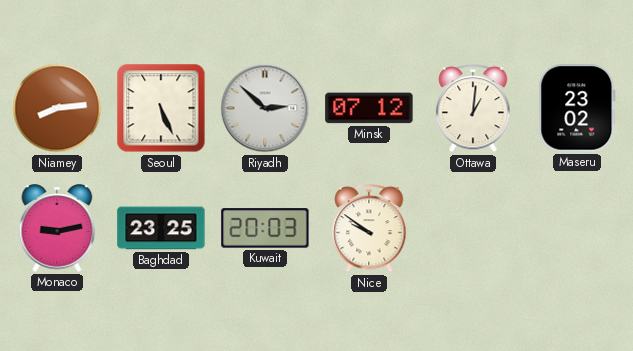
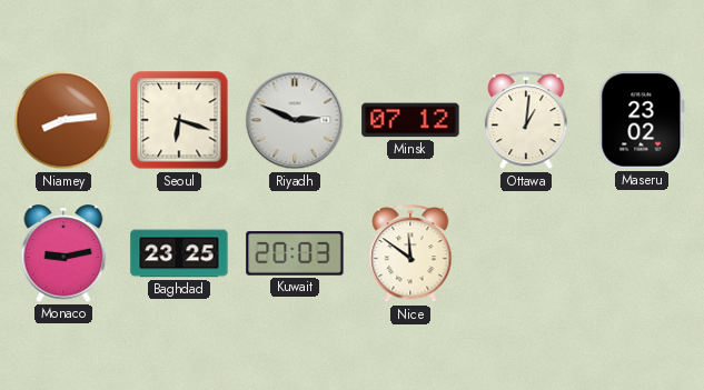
Seoul: 5:26 -> 6:18
Riyadh: 2:52 -> 2:49
Nice: 9:51 -> 11:51
